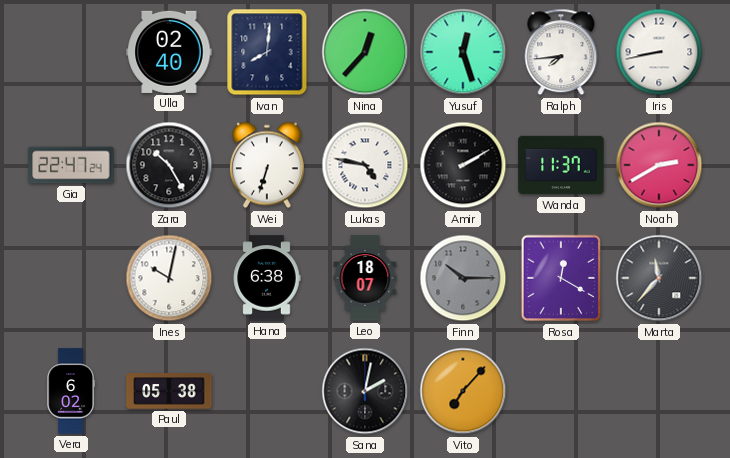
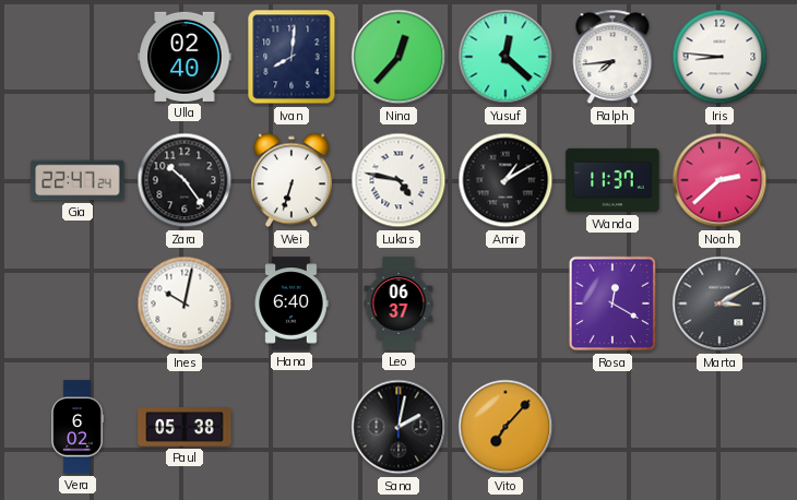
Yusuf: 12:27 -> 12:22
Iris: 8:43 -> 8:46
Zara: 10:25 -> 10:24
Amir: 2:10 -> 1:10
Noah: 2:40 -> 2:38
Hana: 6:38 -> 6:40
Leo: 18:07 -> 06:37
Finn: 10:15 -> none
Marta: 11:37 -> 3:10
